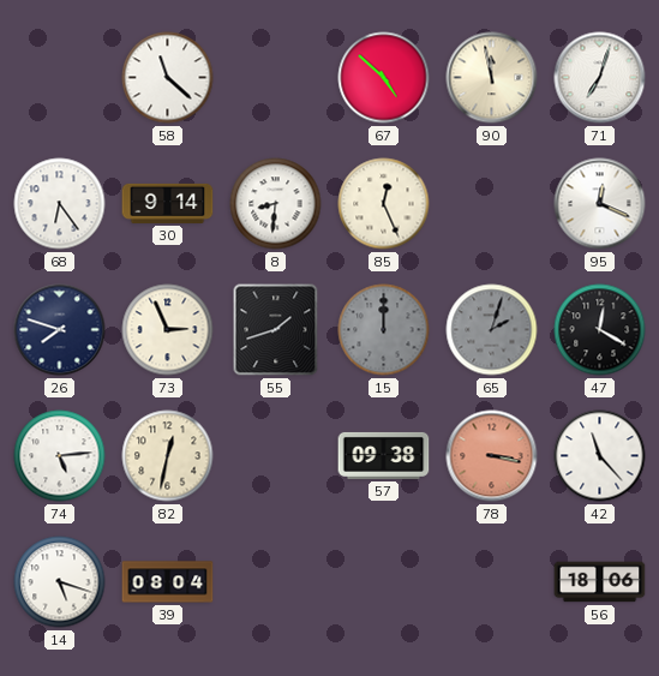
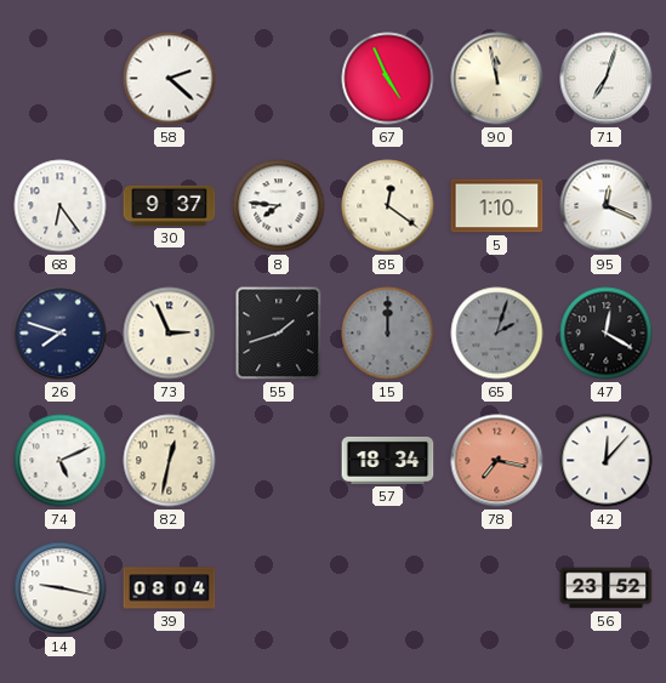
58: 11:22 -> 2:22
67: 4:52 -> 4:56
30: 9:14 -> 9:37
8: 8:31 -> 7:46
85: 12:26 -> 12:21
5: none -> 1:10
74: 5:14 -> 5:11
57: 09:38 -> 18:34
78: 3:17 -> 7:17
42: 11:23 -> 12:07
14: 5:18 -> 9:17
56: 18:06 -> 23:52
